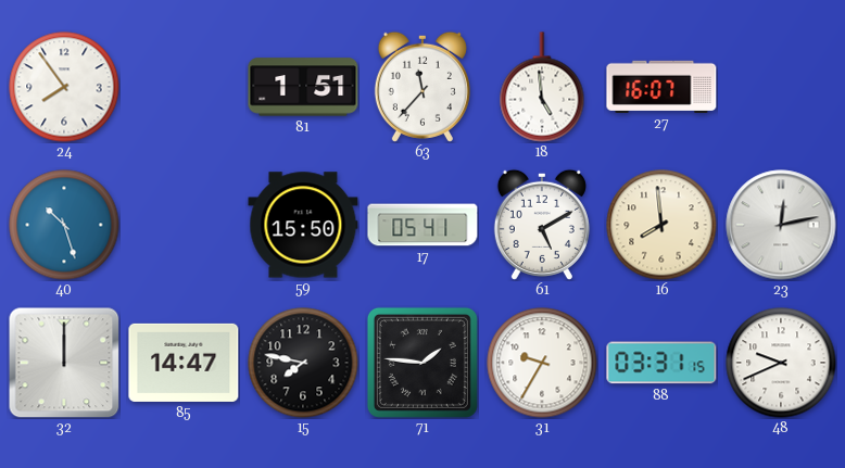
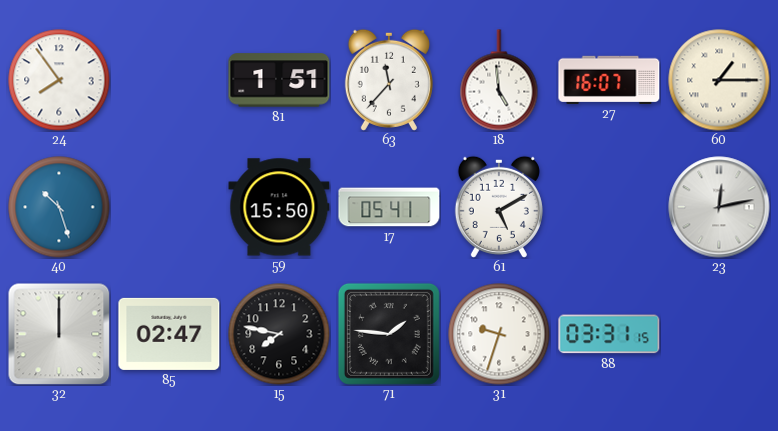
60: none -> 1:15
16: 7:59 -> none
85: 14:47 -> 02:47
31: 9:35 -> 9:33
48: 9:41 -> none
